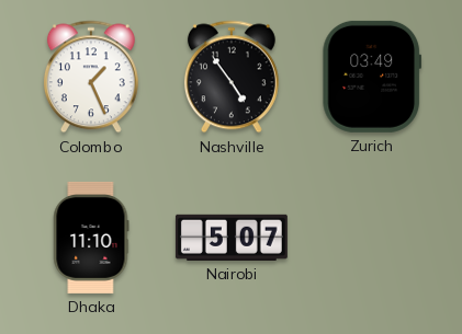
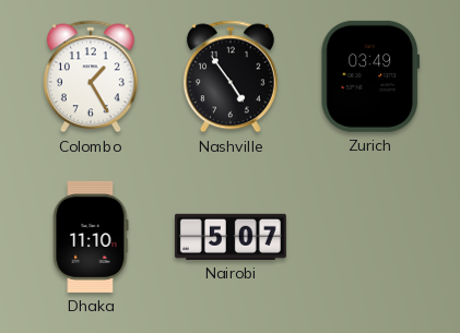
Colombo: 1:26 -> 1:25
